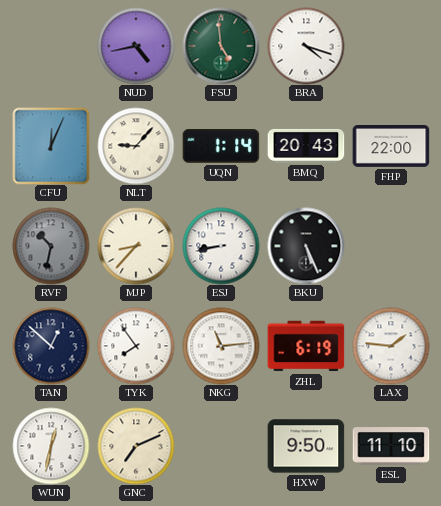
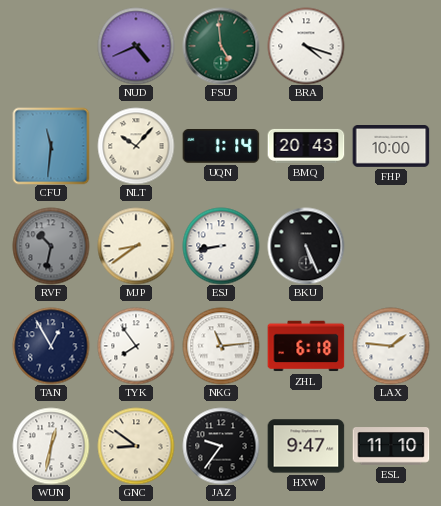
NUD: 4:43 -> 4:41
CFU: 12:04 -> 11:31
NLT: 9:07 -> 10:07
FHP: 22:00 -> 10:00
MJP: 8:37 -> 8:39
TAN: 12:52 -> 12:55
ZHL: 6:19 -> 6:18
GNC: 7:11 -> 8:51
JAZ: none -> 9:36
HXW: 9:50 -> 9:47
